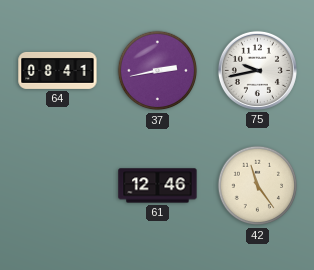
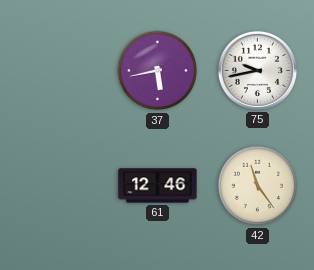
64: 08:41 -> none
37: 2:43 -> 5:43
